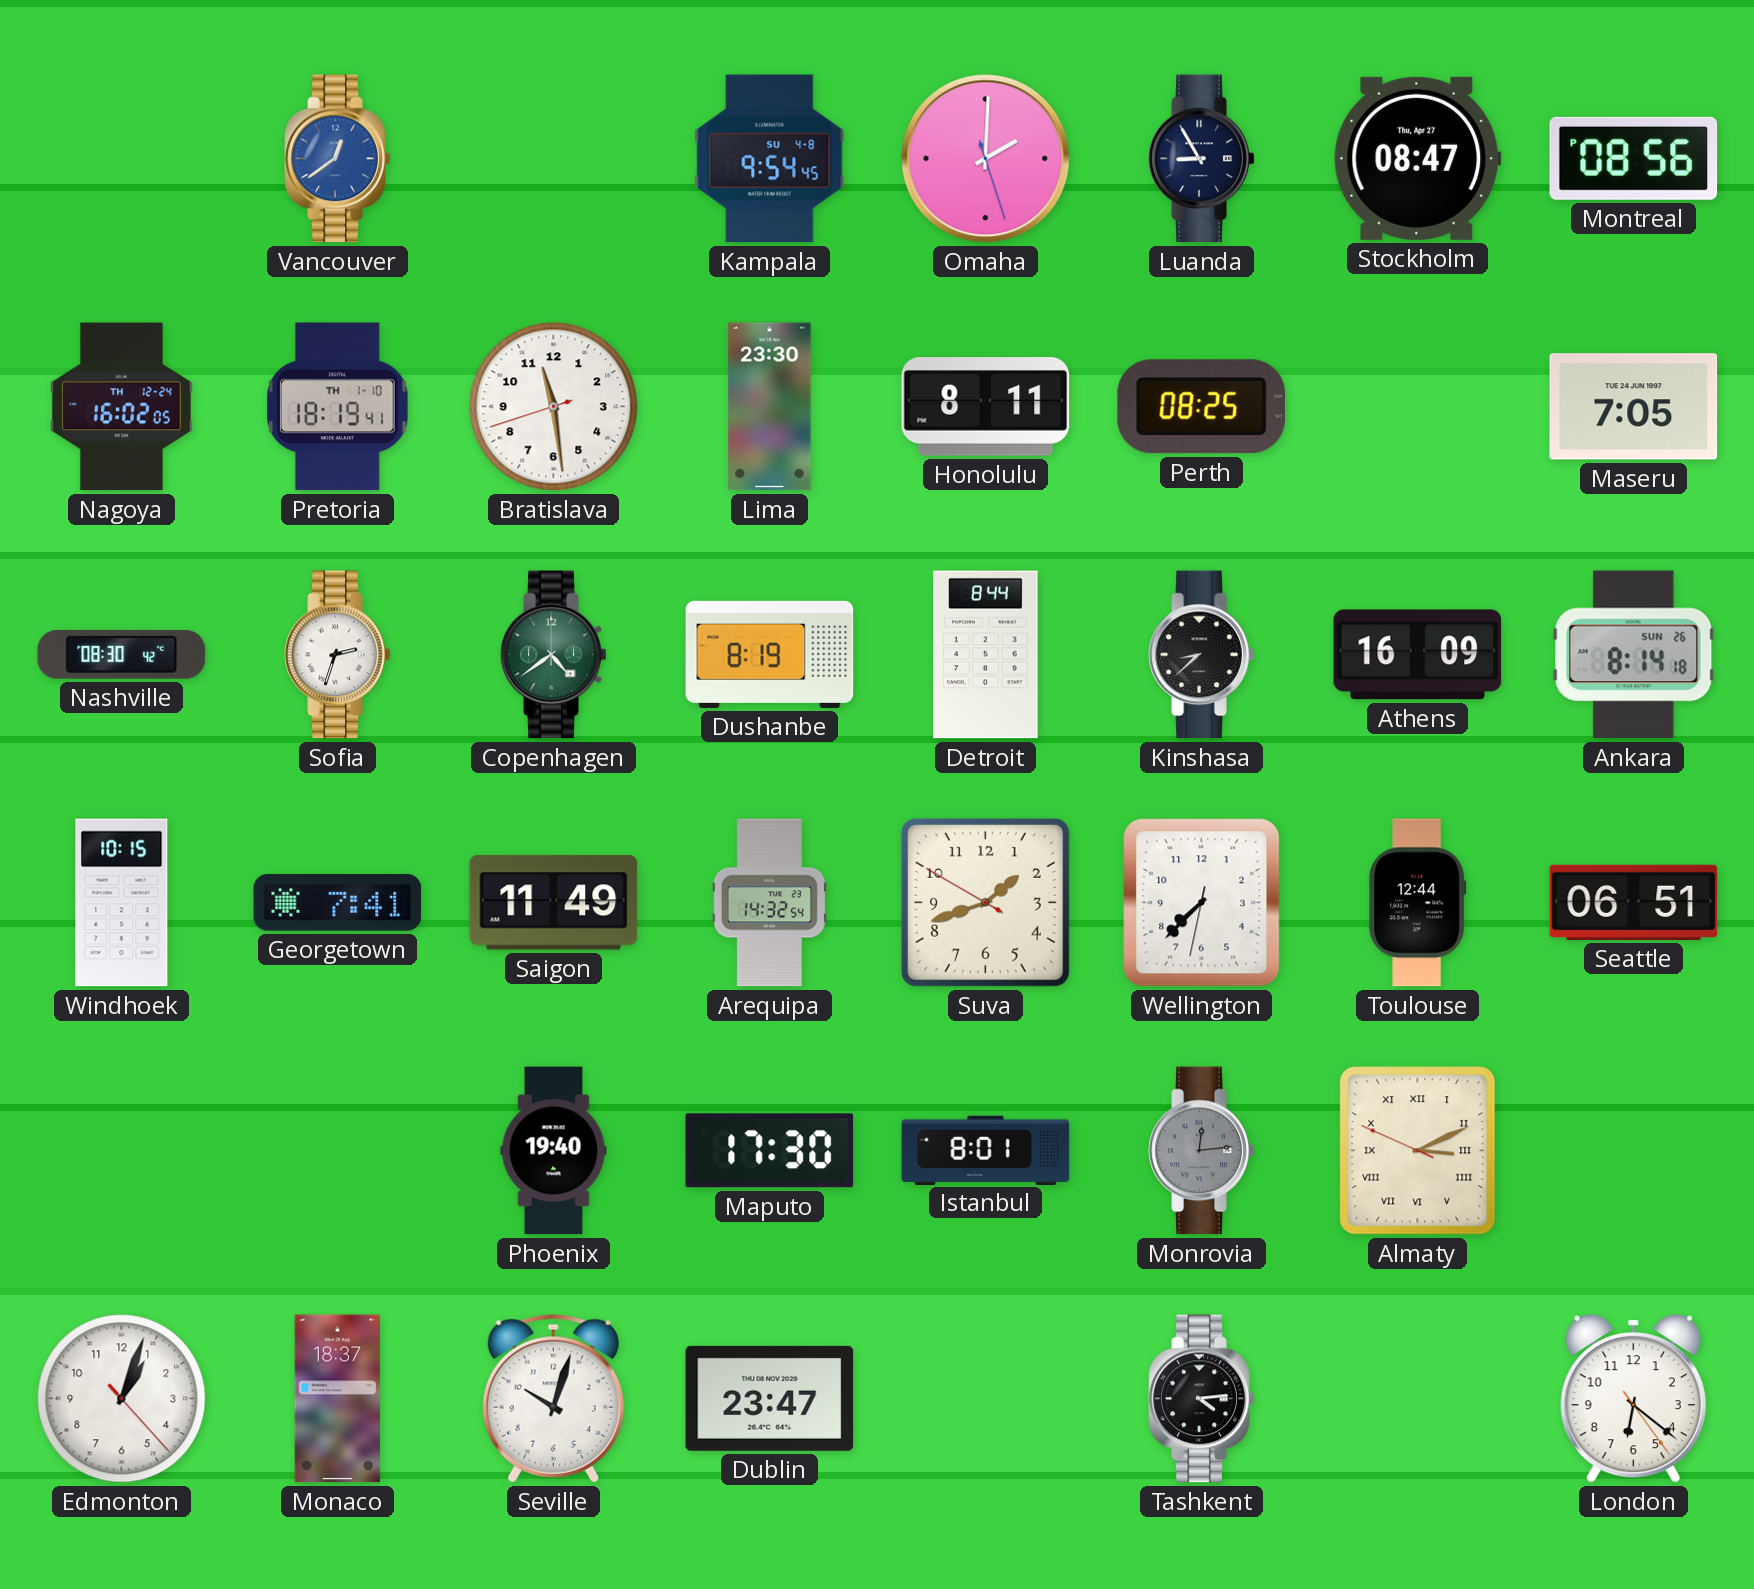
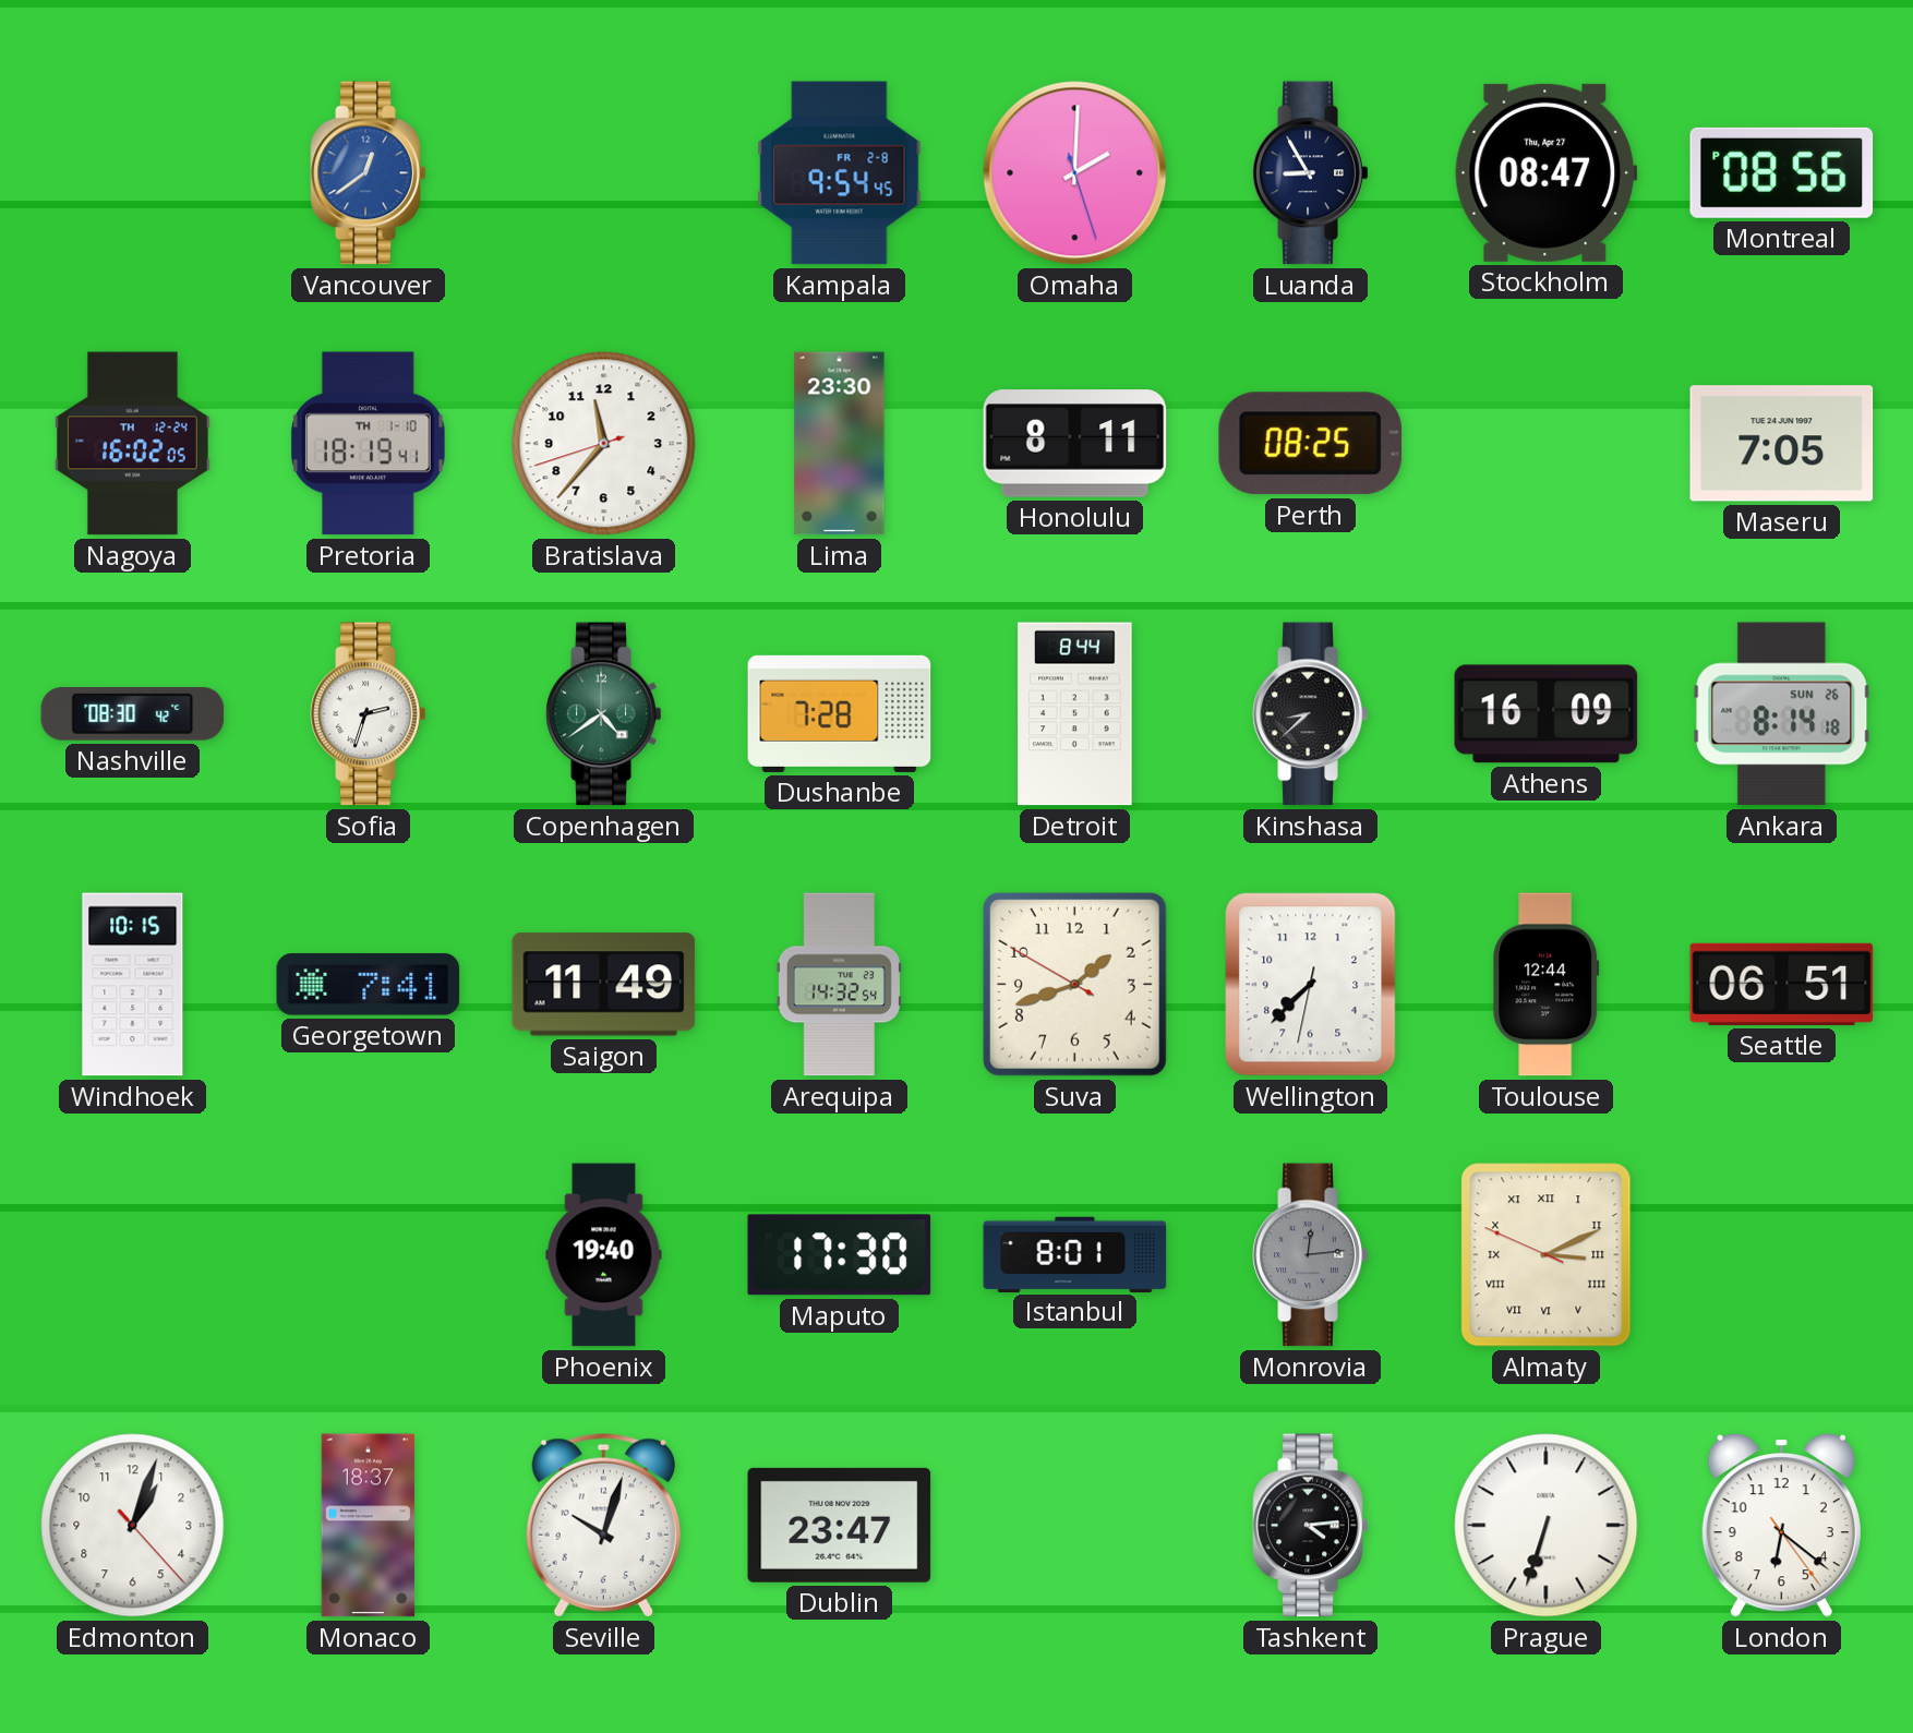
Kampala date: SU 4-8 -> FR 2-8
Bratislava: 11:28 -> 11:36
Dushanbe: 8:19 -> 7:28
Prague: none -> 6:33
